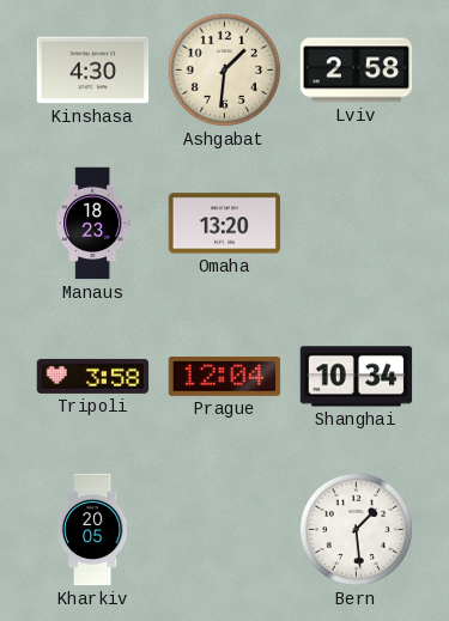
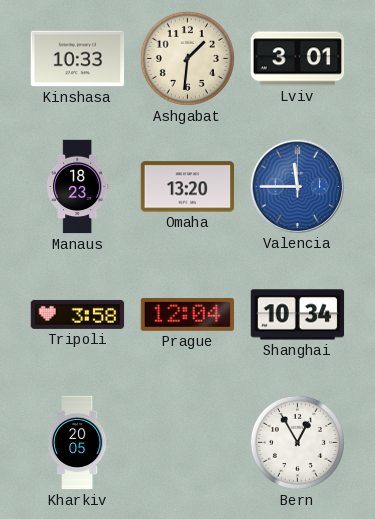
Kinshasa: 4:30 -> 10:33
Lviv: 2:58 -> 3:01
Valencia: none -> 11:45
Bern: 1:29 -> 12:55
